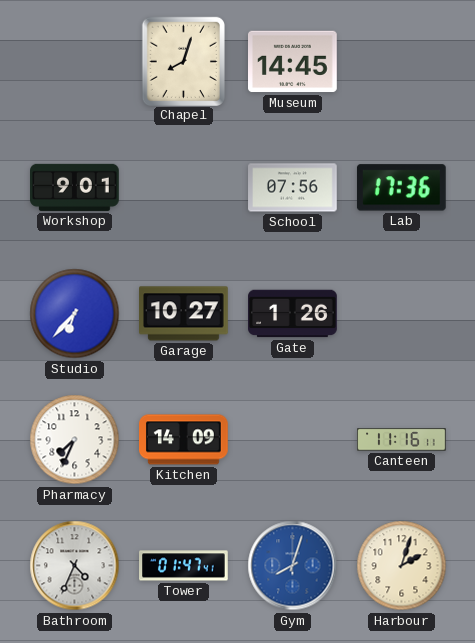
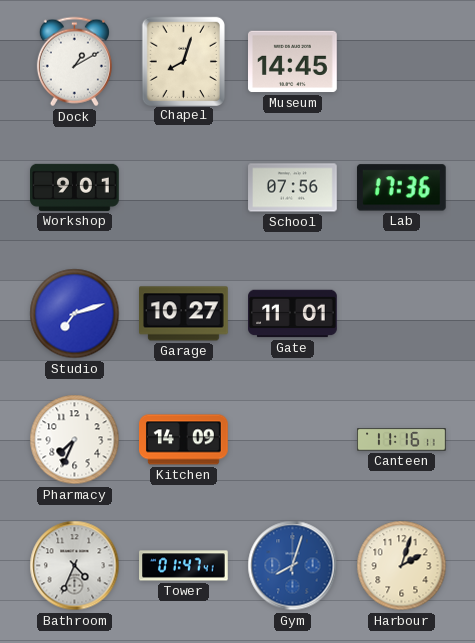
Dock: none -> 1:10
Studio: 6:37 -> 7:12
Gate: 1:26 -> 11:01
